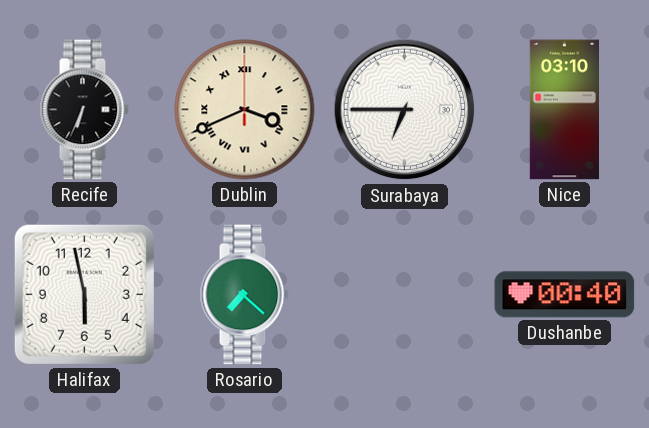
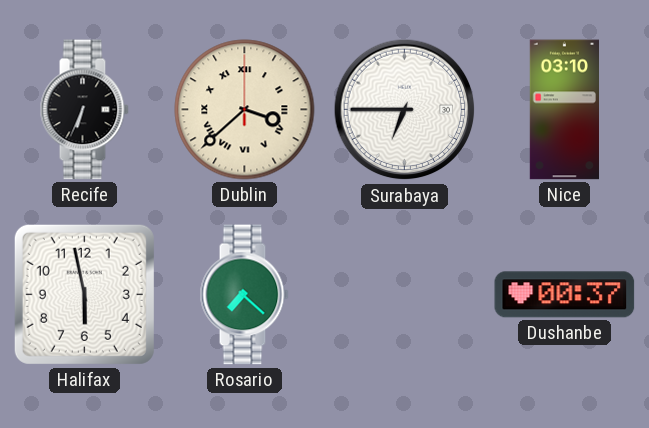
Dublin: 3:41 -> 3:38
Dushanbe: 00:40 -> 00:37
